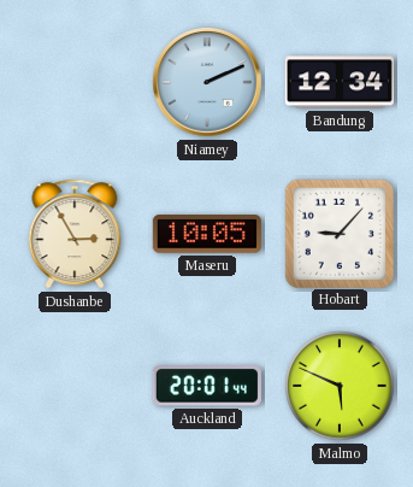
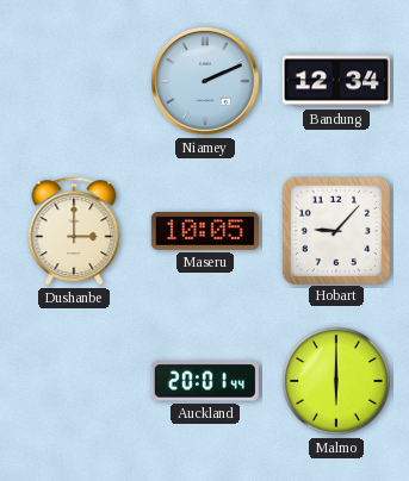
Dushanbe: 2:55 -> 3:00
Malmo: 5:49 -> 6:00
